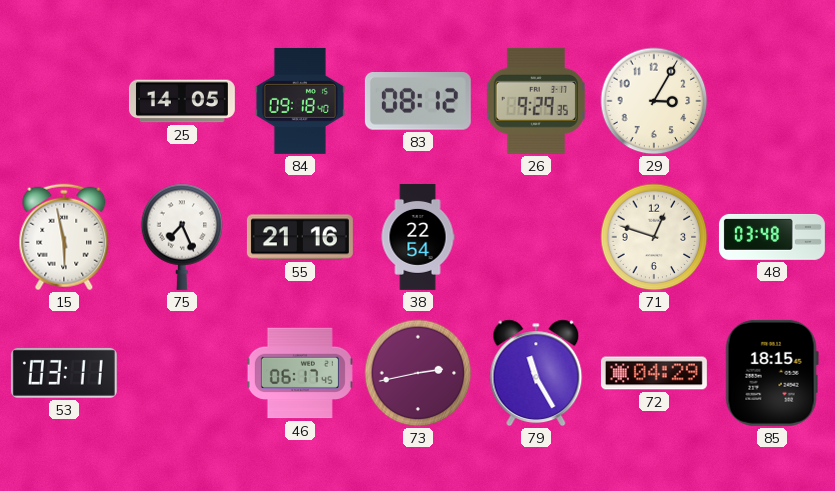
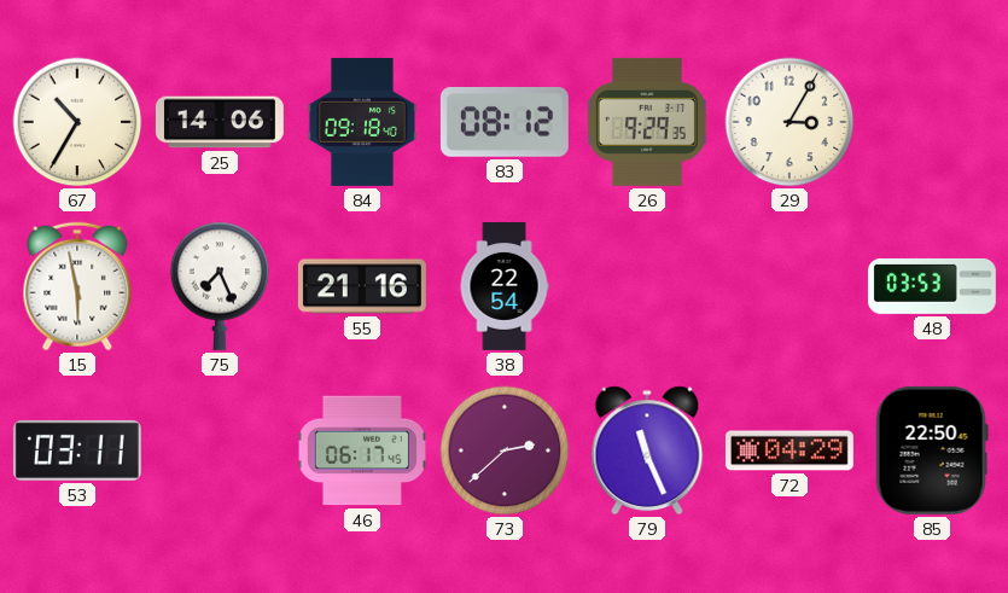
67: none -> 10:35
25: 14:05 -> 14:06
71: 12:48 -> none
48: 03:48 -> 03:53
73: 2:43 -> 2:38
79: 11:25 -> 11:26
85: 18:15 -> 22:50
